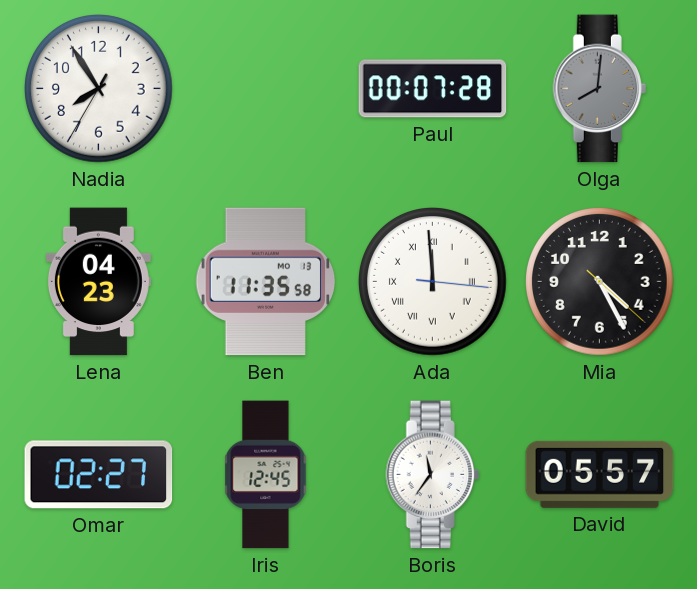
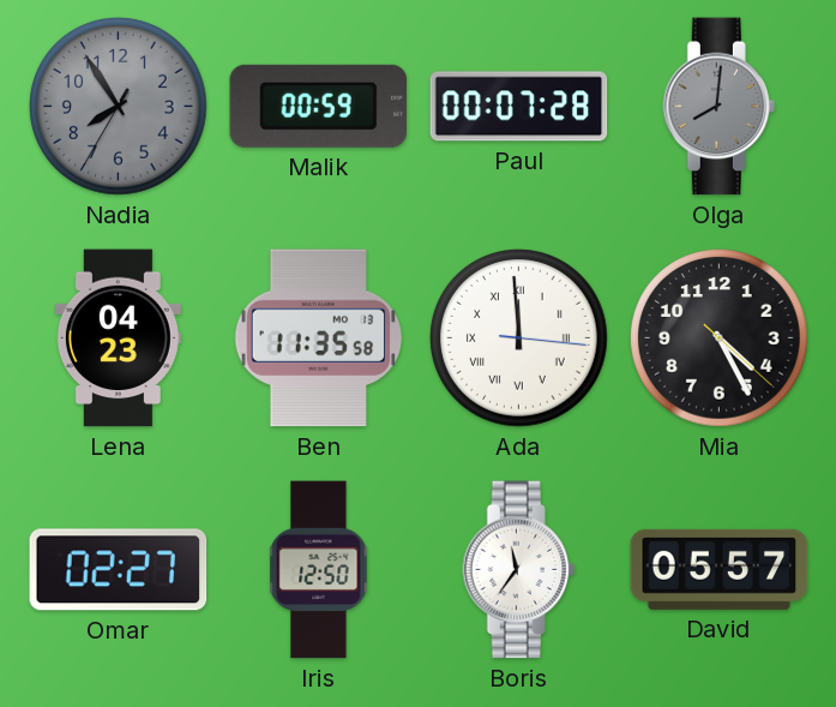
Nadia dial: white -> grey
Malik: none -> 00:59
Iris: 12:45 -> 12:50
